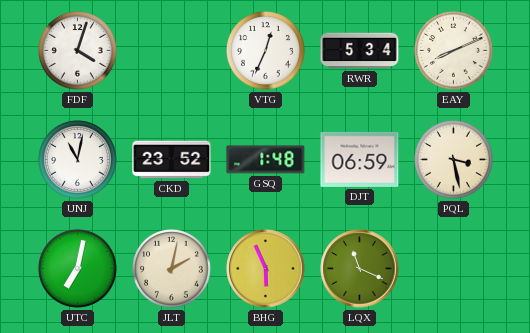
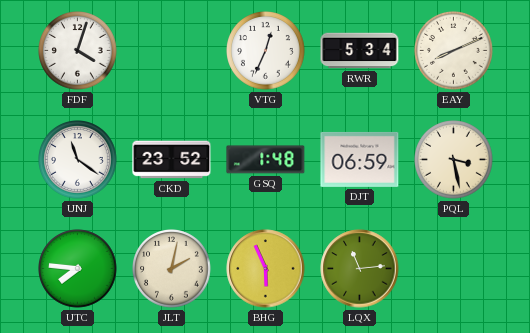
UNJ: 11:02 -> 11:21
UTC: 7:02 -> 7:46
LQX: 11:19 -> 11:14
